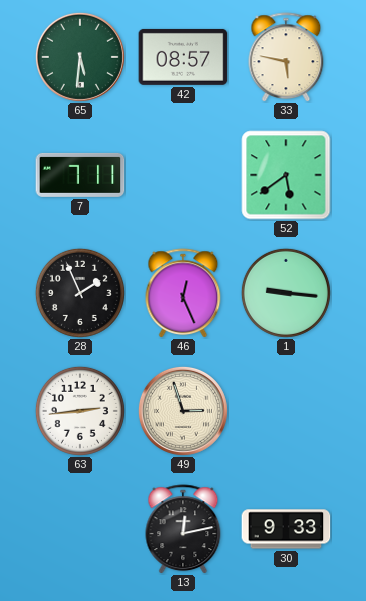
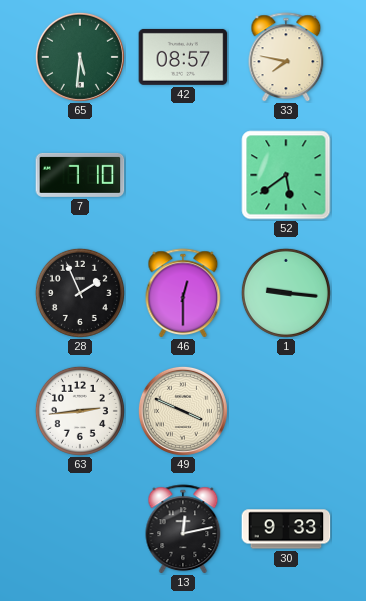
33: 5:47 -> 7:47
7: 7:11 -> 7:10
46: 12:26 -> 12:30
49: 2:57 -> 3:49
